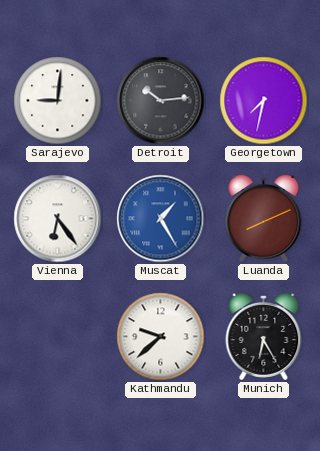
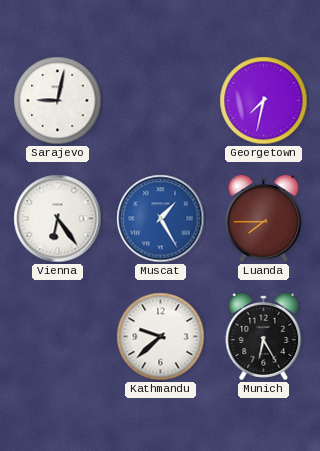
Sarajevo: 9:01 -> 9:02
Detroit: 10:14 -> none
Luanda: 8:11 -> 7:45
